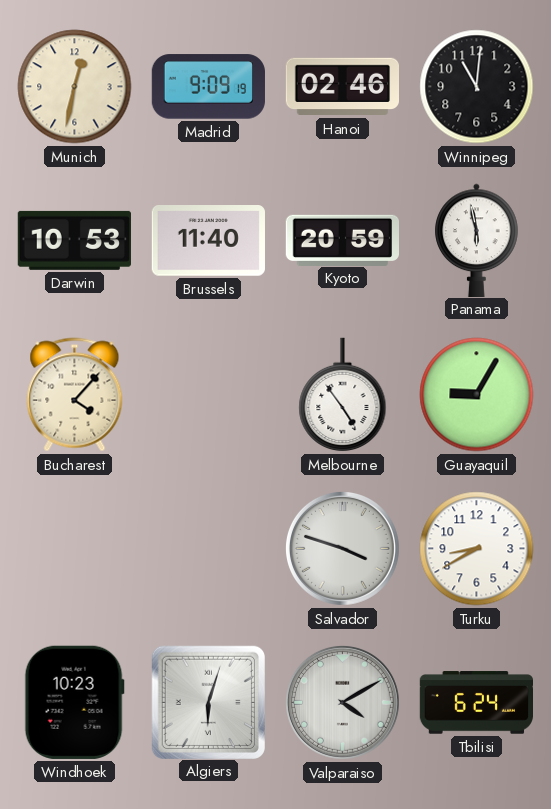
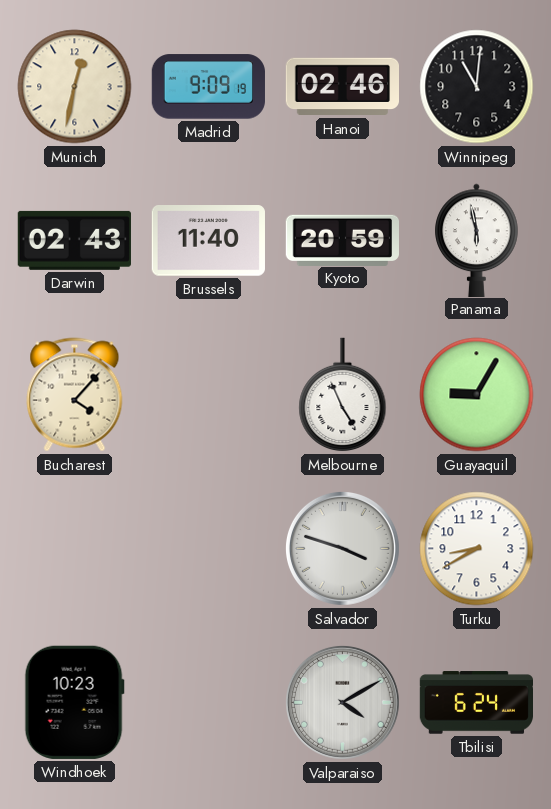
Darwin: 10:53 -> 02:43
Melbourne: 4:54 -> 4:56
Algiers: 6:03 -> none
